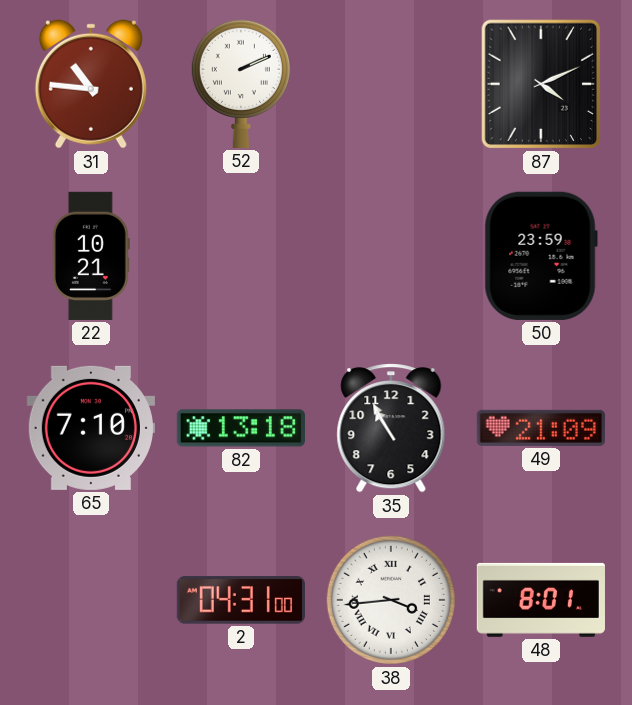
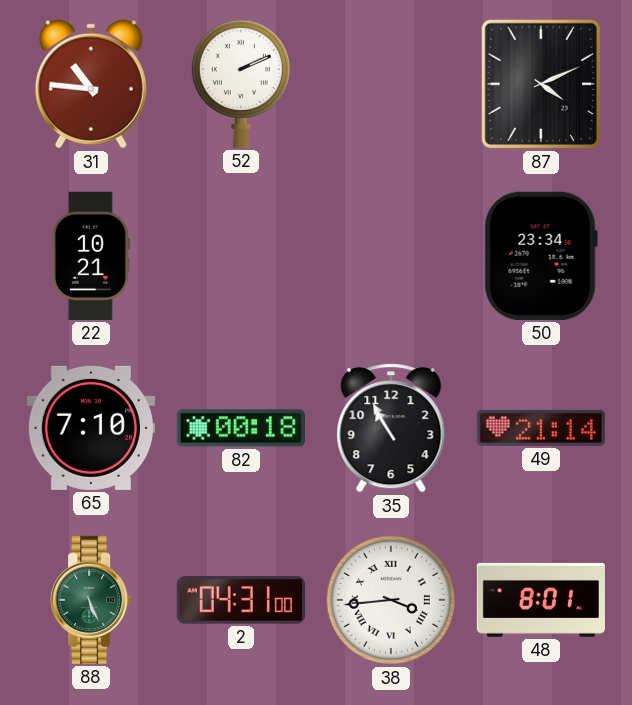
50: 23:59 -> 23:34
82: 13:18 -> 00:18
49: 21:09 -> 21:14
88: none -> 5:26
